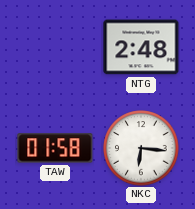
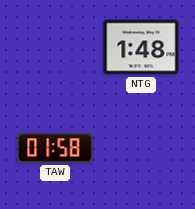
NTG: 2:48 -> 1:48
NKC: 6:16 -> none
